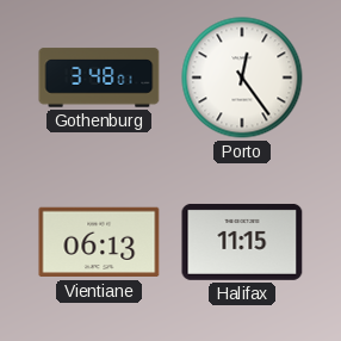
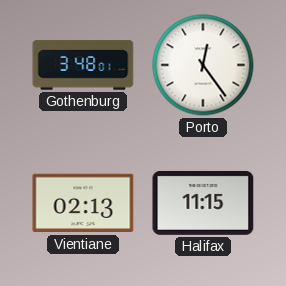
Vientiane: 06:13 -> 02:13
